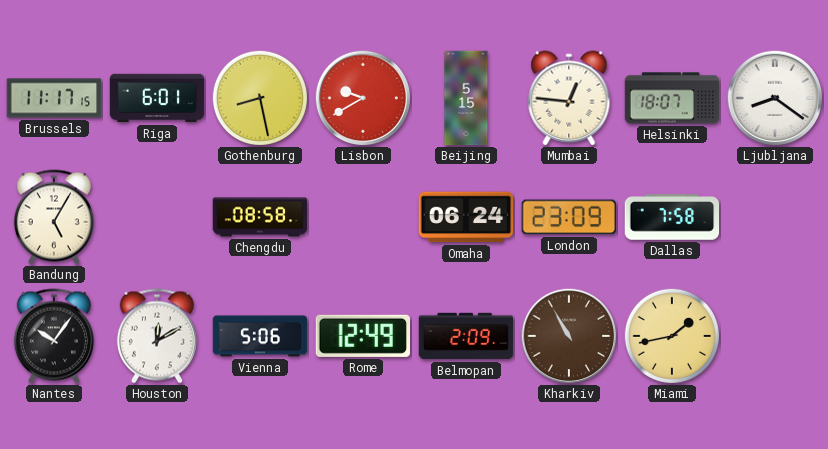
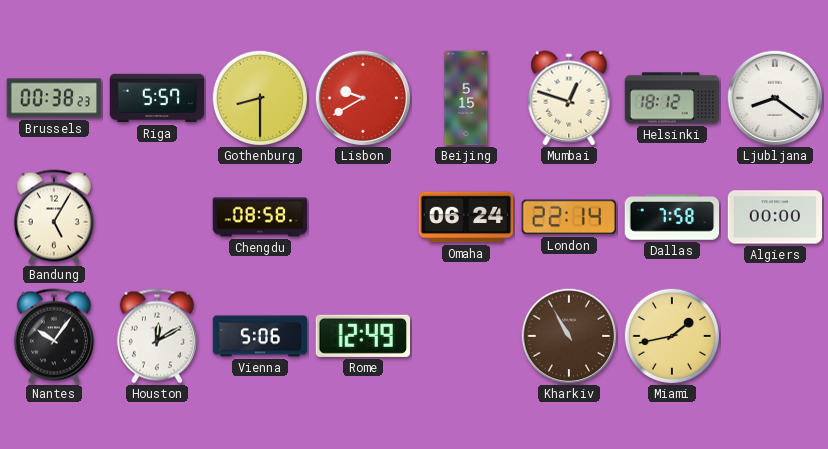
Brussels: 11:17 -> 00:38
Riga: 6:01 -> 5:57
Gothenburg: 8:28 -> 8:30
Mumbai: 12:46 -> 12:48
Helsinki: 18:07 -> 18:12
London: 23:09 -> 22:14
Algiers: none -> 00:00
Belmopan: 2:09 -> none
